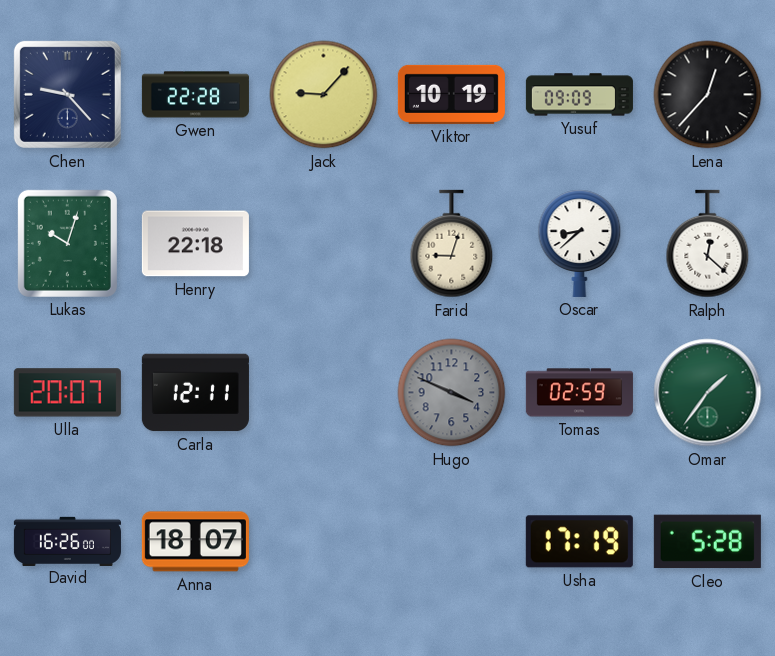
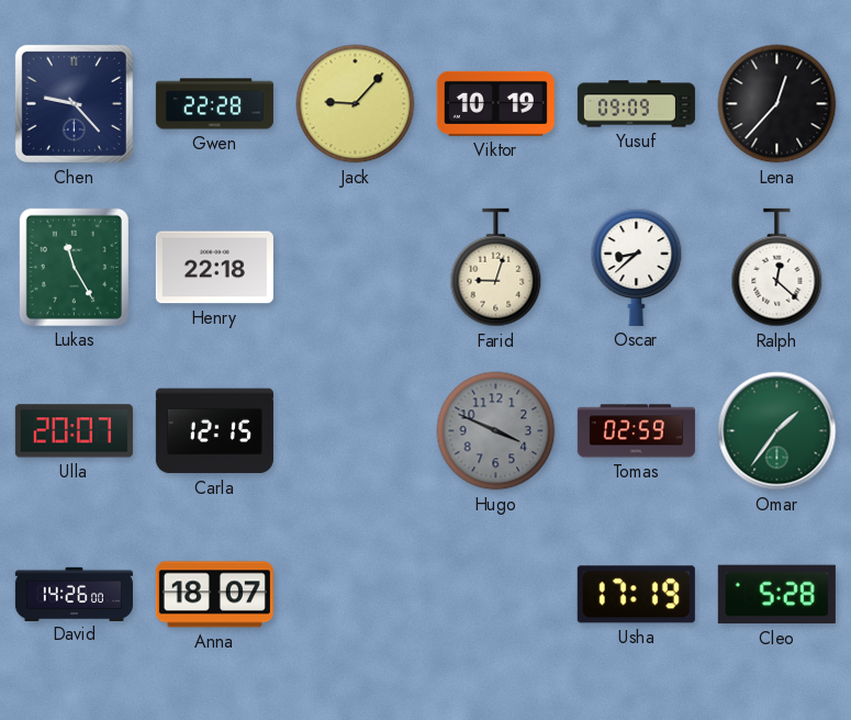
Lukas: 10:03 -> 11:25
Carla: 12:11 -> 12:15
David: 16:26 -> 14:26
